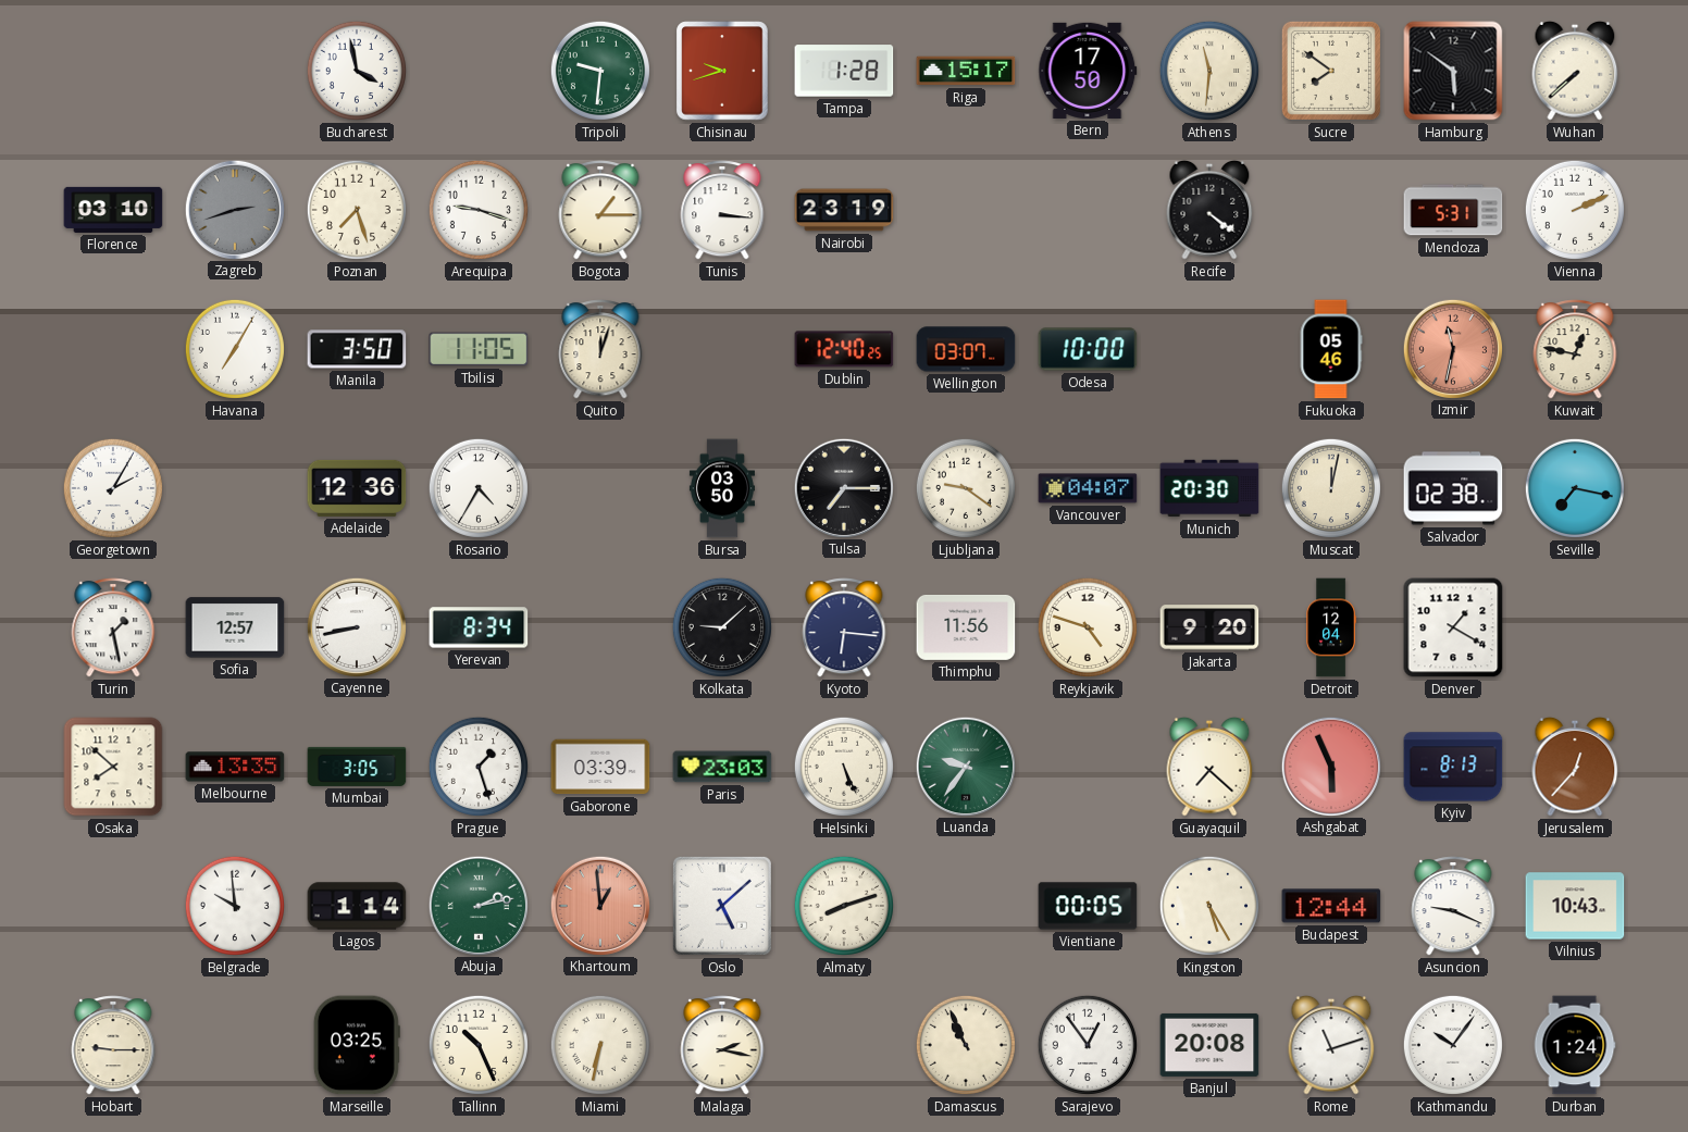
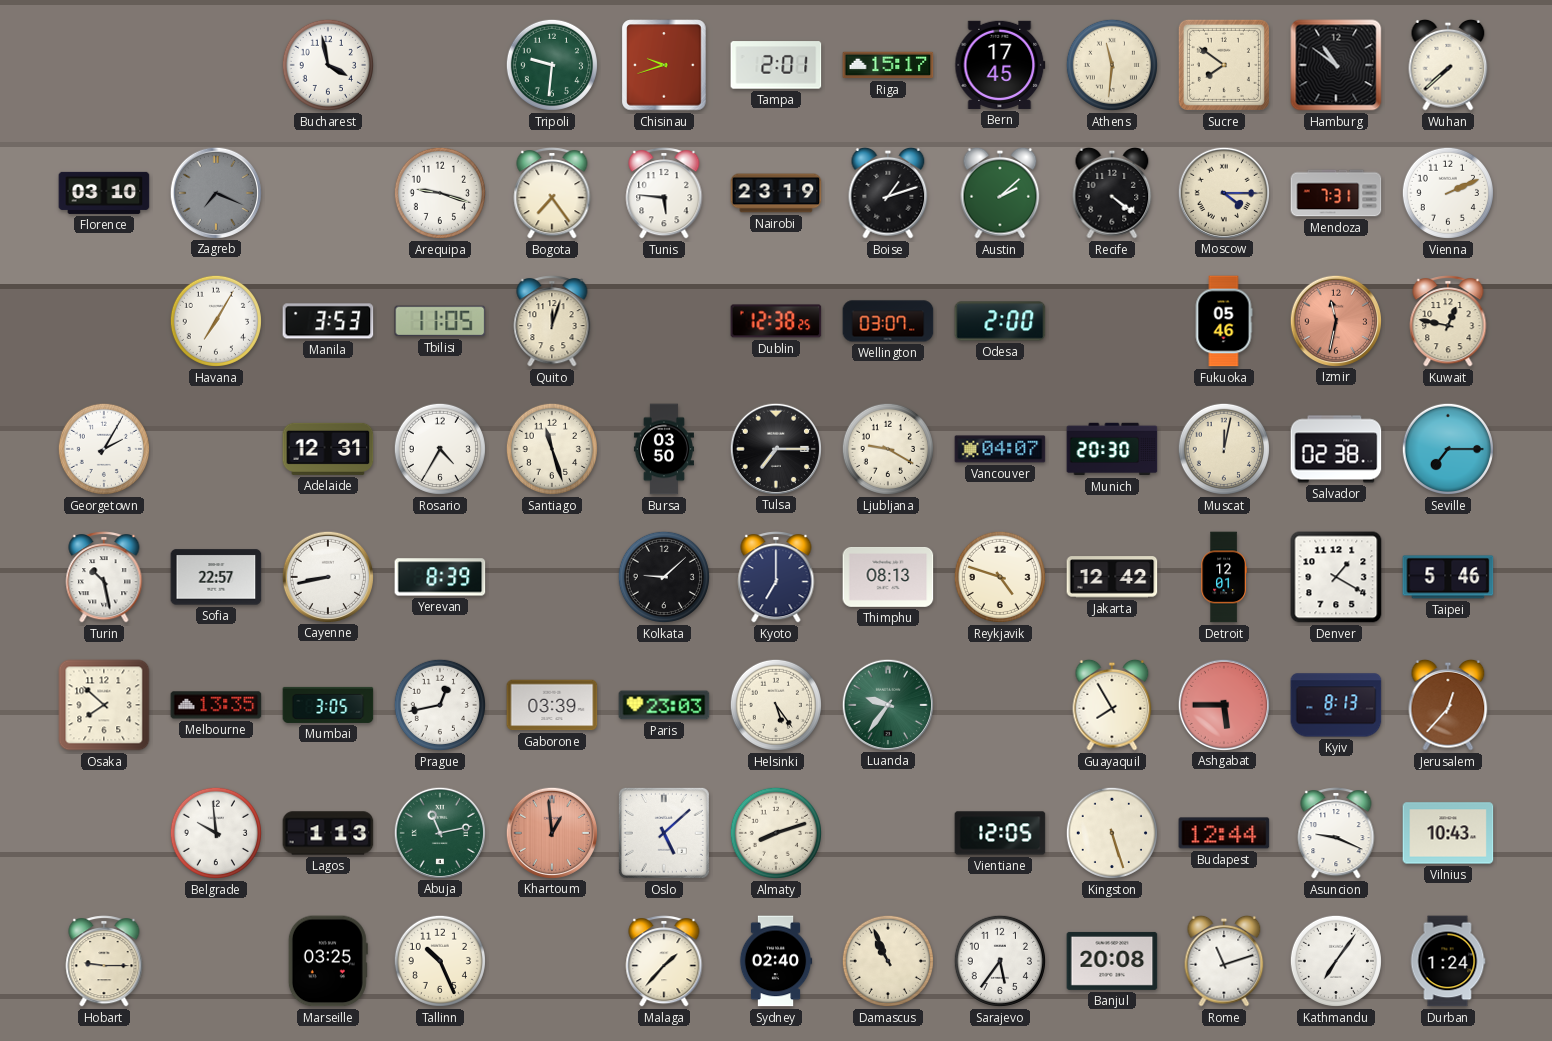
Tampa: 1:28 -> 2:01
Bern: 17:50 -> 17:45
Hamburg: 5:51 -> 10:51
Zagreb: 2:42 -> 7:19
Poznan: 7:27 -> none
Bogota: 1:15 -> 7:24
Tunis: 3:16 -> 5:46
Boise: none -> 1:12
Austin: none -> 2:08
Moscow: none -> 4:15
Mendoza: 5:31 -> 7:31
Manila: 3:50 -> 3:53
Dublin: 12:40 -> 12:38
Odesa: 10:00 -> 2:00
Adelaide: 12:36 -> 12:31
Santiago: none -> 11:27
Ljubljana: 9:21 -> 9:20
Seville: 7:17 -> 7:15
Turin: 1:28 -> 10:28
Sofia: 12:57 -> 22:57
Yerevan: 8:34 -> 8:39
Kyoto: 6:16 -> 7:00
Thimphu: 11:56 -> 08:13
Jakarta: 9:20 -> 12:42
Detroit: 12:04 -> 12:01
Taipei: none -> 5:46
Prague: 1:27 -> 12:43
Helsinki: 5:26 -> 5:24
Guayaquil: 7:22 -> 7:55
Ashgabat: 5:56 -> 5:45
Lagos: 1:14 -> 1:13
Abuja: 2:13 -> 11:13
Vientiane: 00:05 -> 12:05
Kingston: 5:25 -> 5:27
Miami: 6:32 -> none
Malaga: 2:17 -> 1:37
Sydney: none -> 02:40
Sarajevo: 12:54 -> 5:36
Kathmandu: 10:06 -> 7:06
